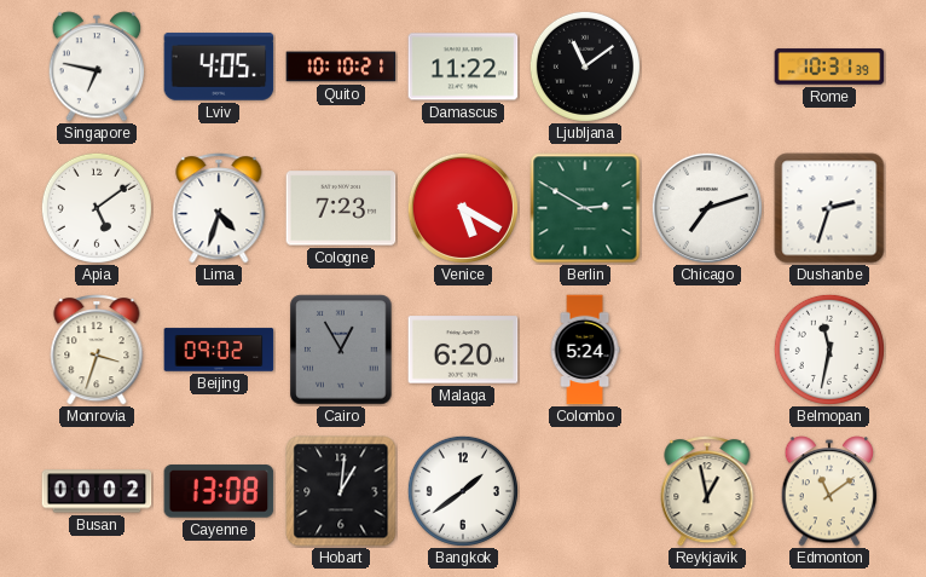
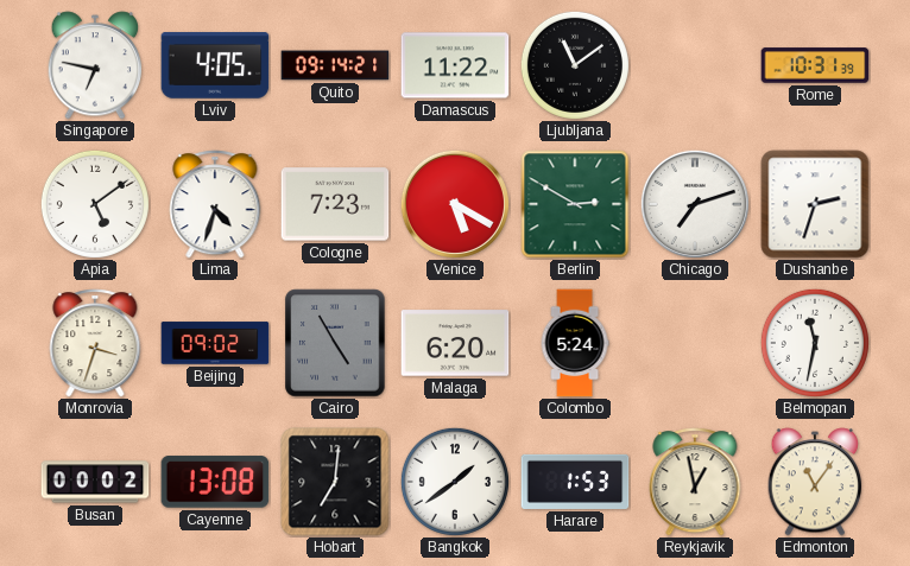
Quito: 10:10 -> 09:14
Cairo: 12:55 -> 4:55
Hobart: 1:01 -> 7:01
Harare: none -> 1:53
Edmonton: 11:09 -> 11:06
